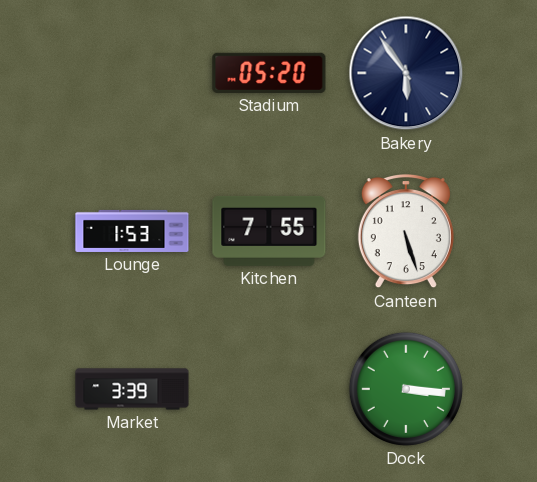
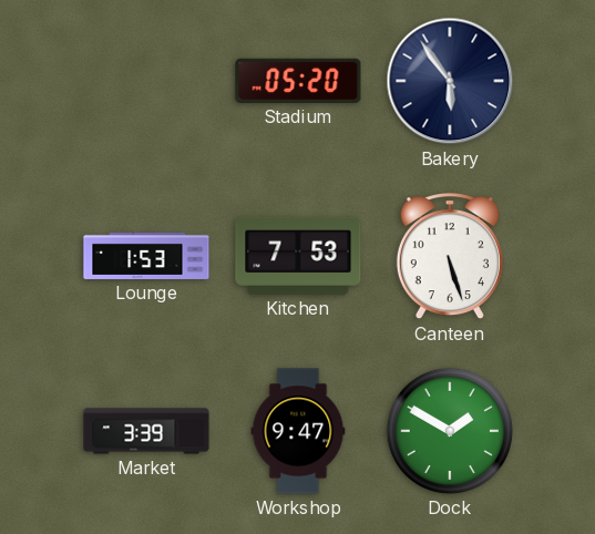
Kitchen: 7:55 -> 7:53
Workshop: none -> 9:47
Dock: 3:16 -> 1:50
